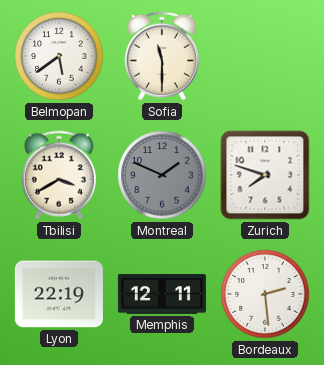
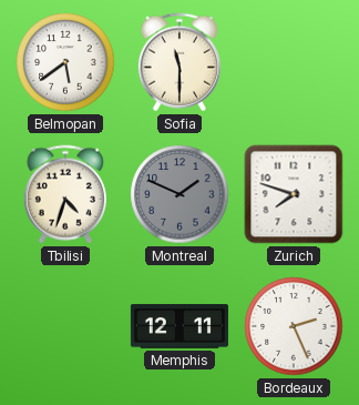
Tbilisi: 3:40 -> 4:33
Lyon: 22:19 -> none
Bordeaux: 2:29 -> 2:26
